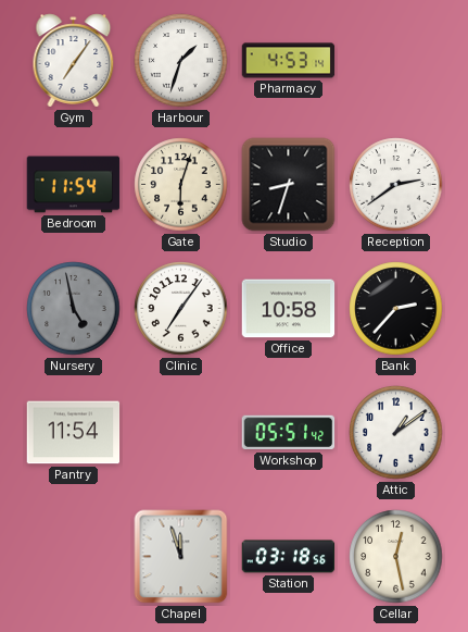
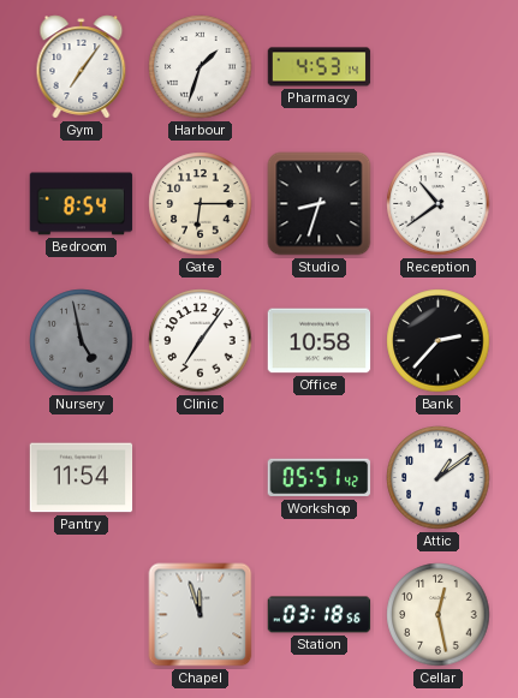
Bedroom: 11:54 -> 8:54
Gate: 6:03 -> 6:15
Reception: 2:39 -> 10:39
